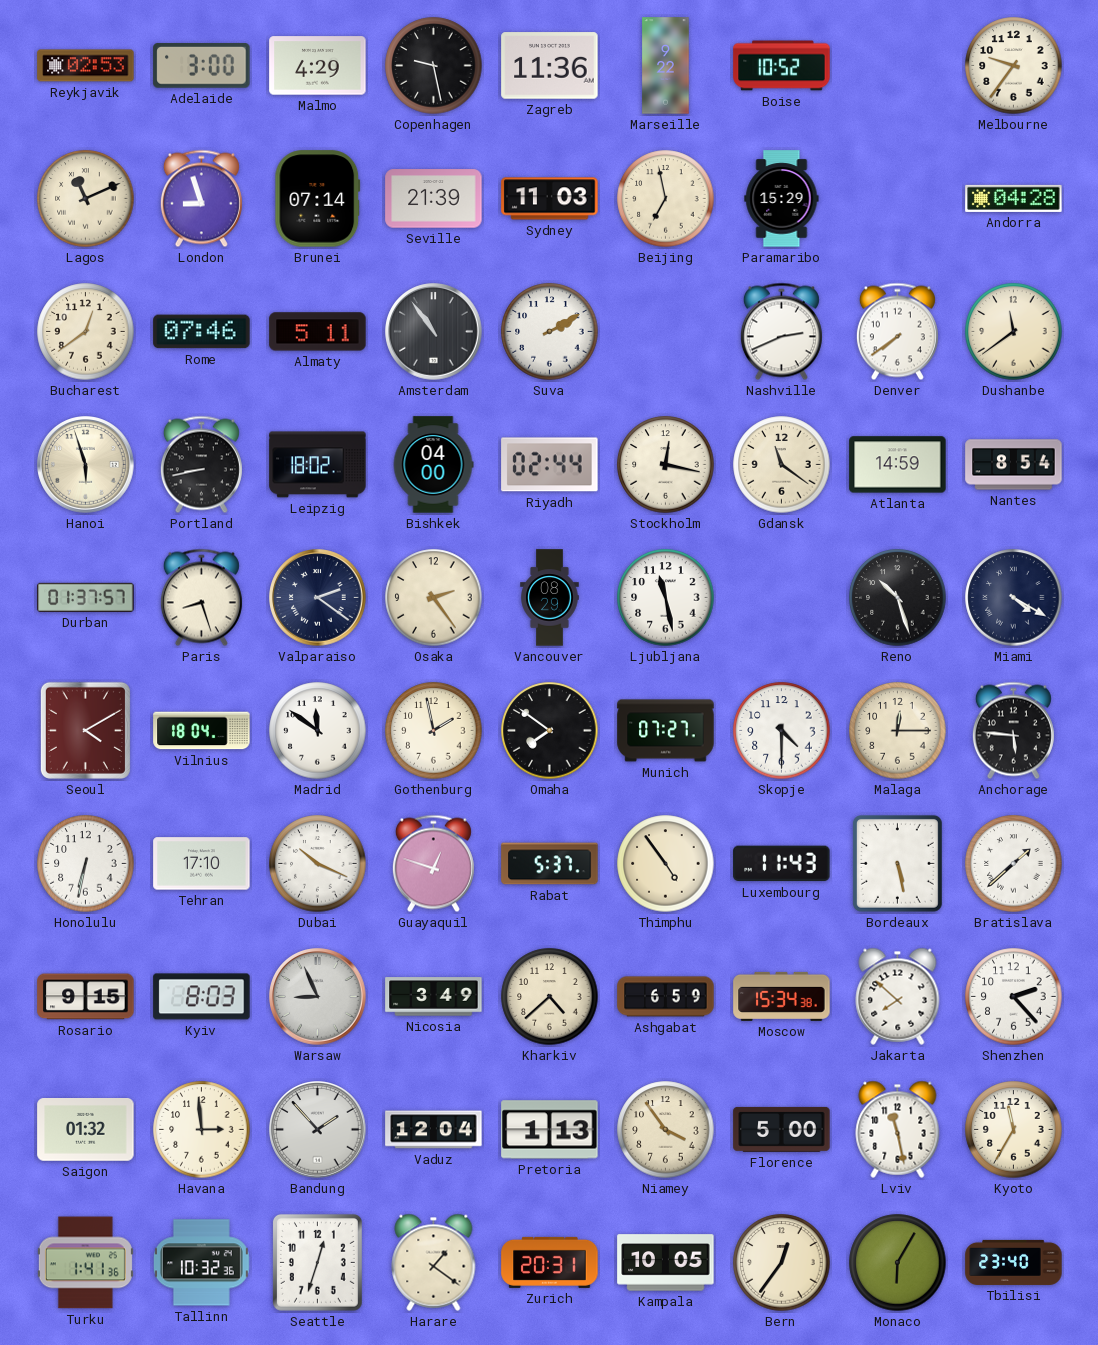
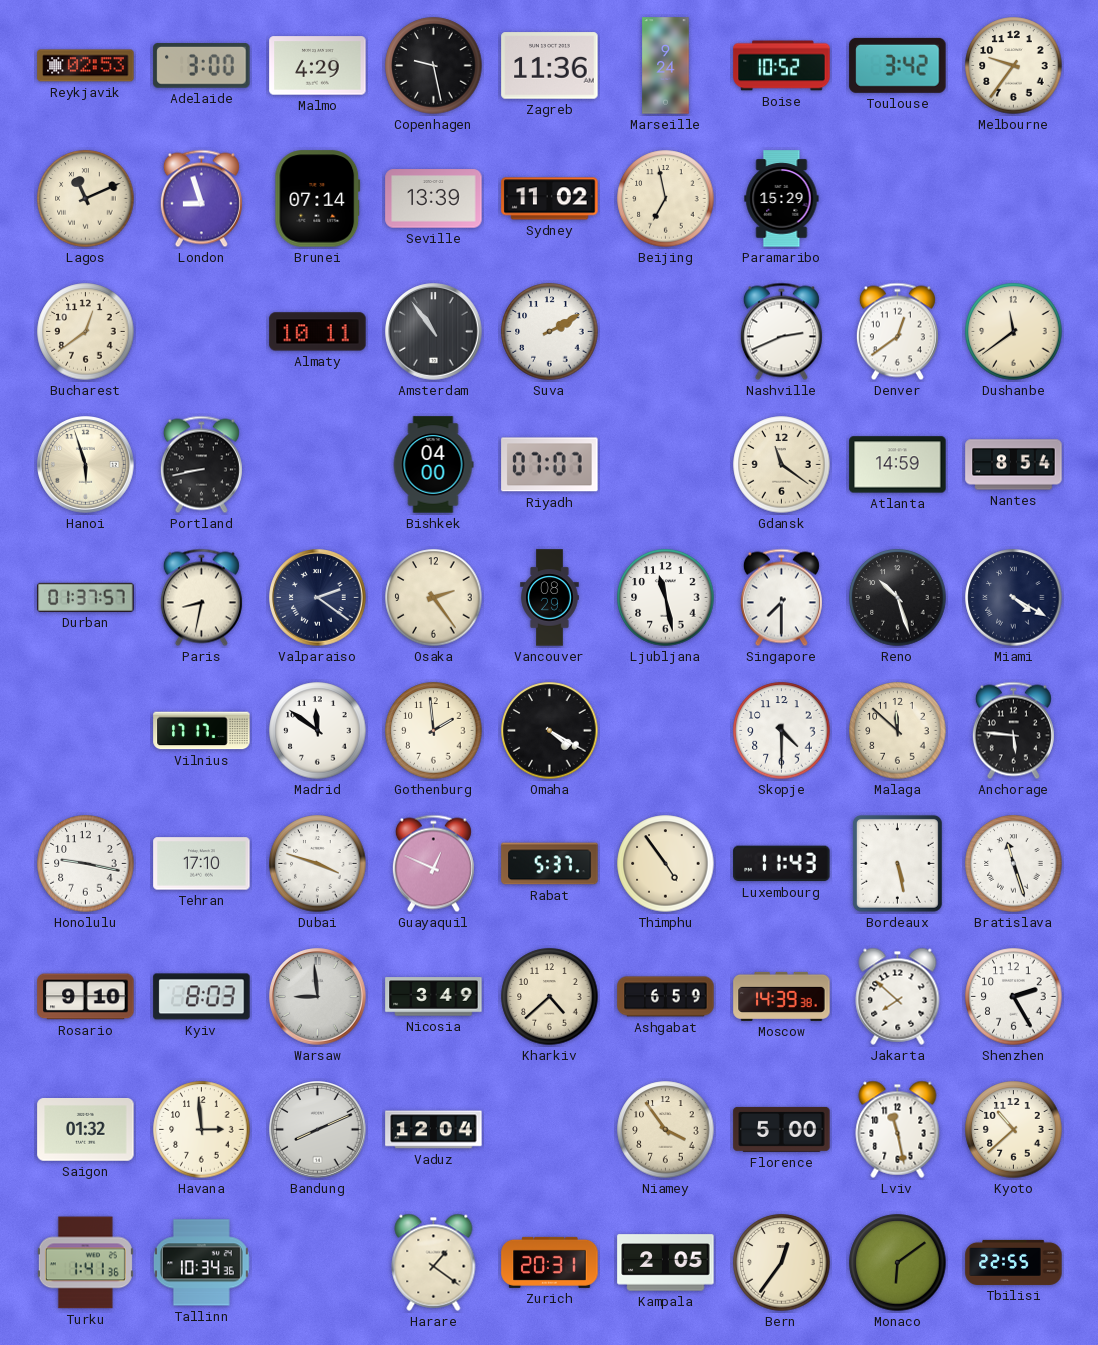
Marseille: 9:22 -> 9:24
Toulouse: none -> 3:42
Seville: 21:39 -> 13:39
Sydney: 11:03 -> 11:02
Andorra: 04:28 -> none
Rome: 07:46 -> none
Almaty: 5:11 -> 10:11
Denver: 7:39 -> 12:39
Leipzig: 18:02 -> none
Riyadh: 02:44 -> 07:07
Stockholm: 12:17 -> none
Paris: 8:27 -> 8:32
Singapore: none -> 7:30
Seoul: 4:10 -> none
Vilnius: 18:04 -> 17:17
Gothenburg: 1:58 -> 1:59
Omaha: 7:51 -> 4:20
Munich: 07:27 -> none
Malaga: 12:15 -> 11:52
Honolulu: 6:32 -> 9:17
Dubai: 10:19 -> 3:48
Guayaquil: 12:48 -> 12:49
Bratislava: 1:38 -> 11:27
Rosario: 9:15 -> 9:10
Warsaw: 8:56 -> 8:59
Moscow: 15:34 -> 14:39
Shenzhen: 2:23 -> 2:25
Bandung: 1:53 -> 8:11
Pretoria: 1:13 -> none
Kyoto: 11:35 -> 10:38
Tallinn: 10:32 -> 10:34
Seattle: 12:33 -> none
Kampala: 10:05 -> 2:05
Monaco: 6:05 -> 6:09
Tbilisi: 23:40 -> 22:55
